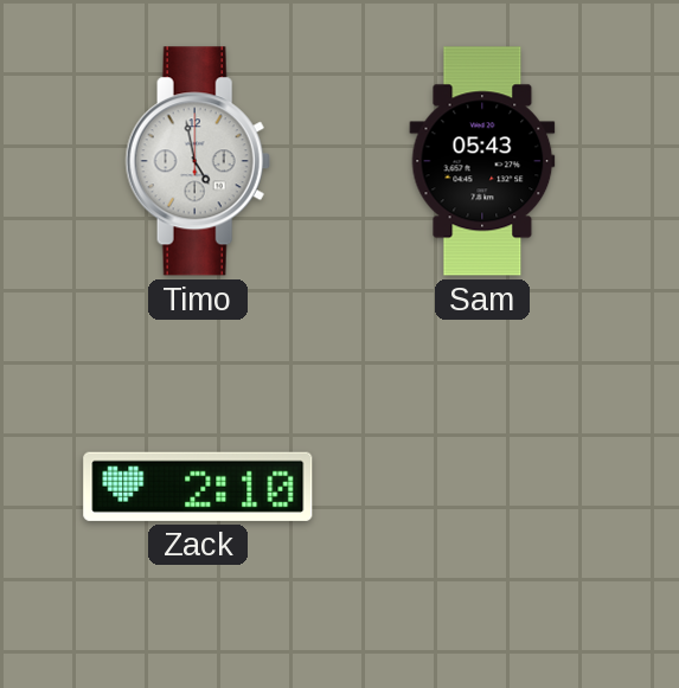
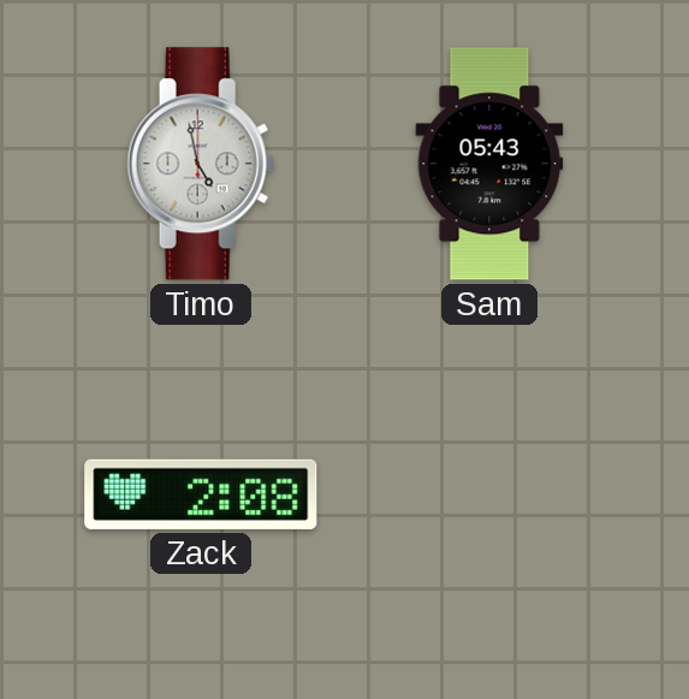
Zack: 2:10 -> 2:08
